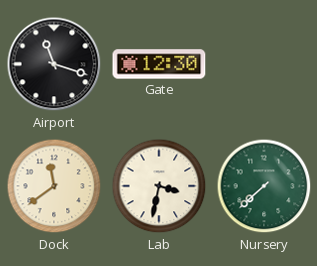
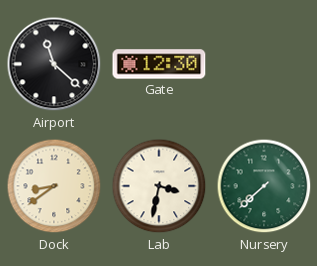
Airport: 11:18 -> 11:22
Dock: 11:39 -> 8:39
